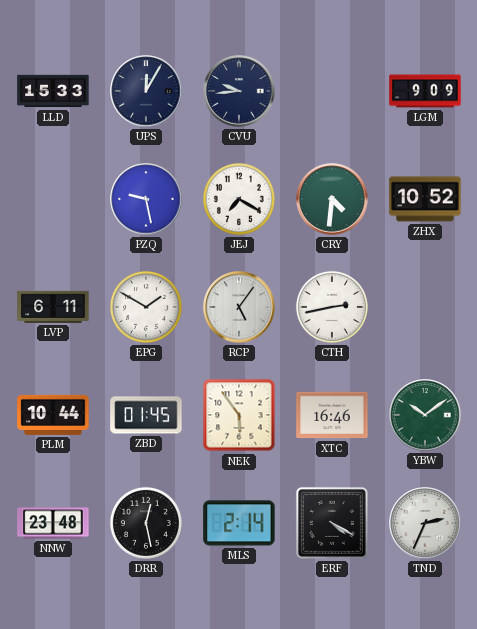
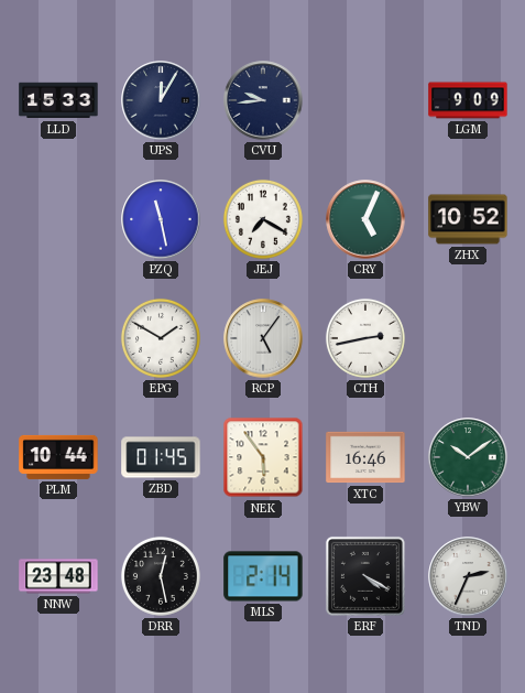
PZQ: 9:28 -> 11:28
CRY: 4:31 -> 5:04
LVP: 6:11 -> none
